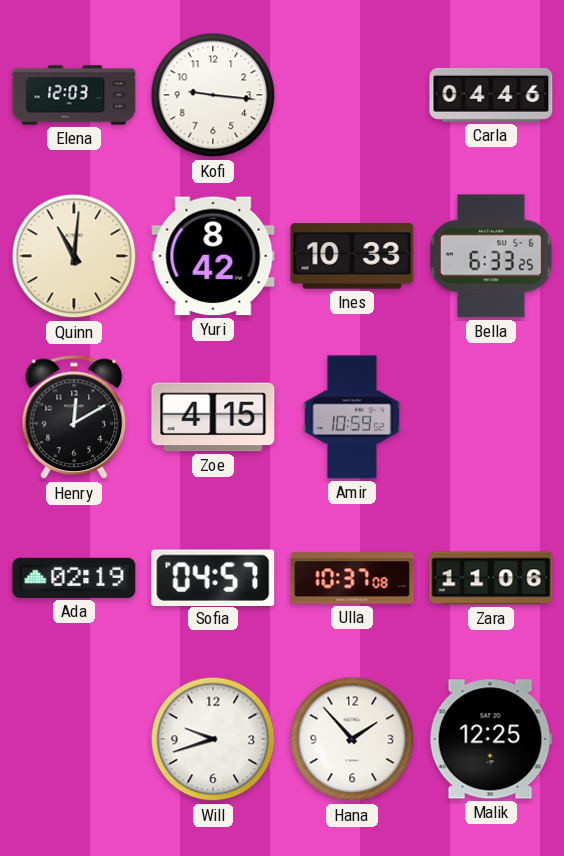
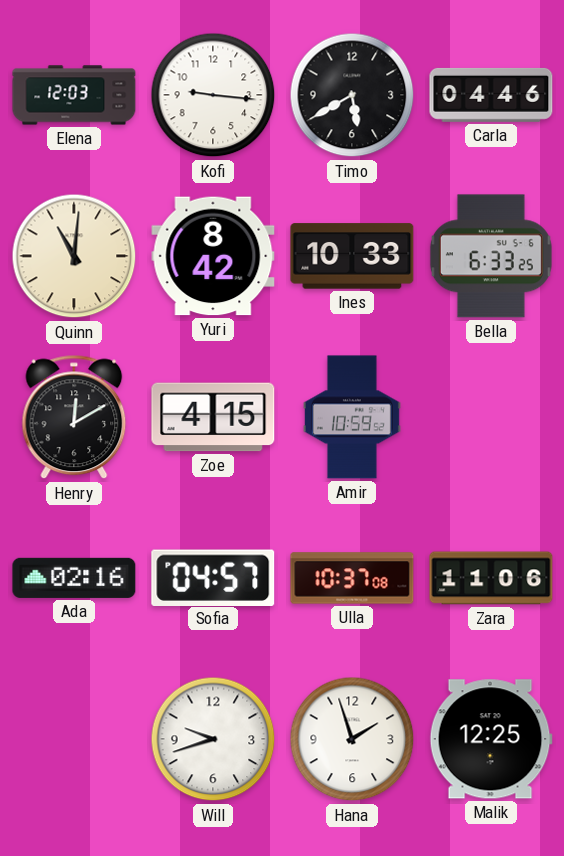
Timo: none -> 5:40
Ada: 02:19 -> 02:16
Hana: 1:53 -> 1:57
